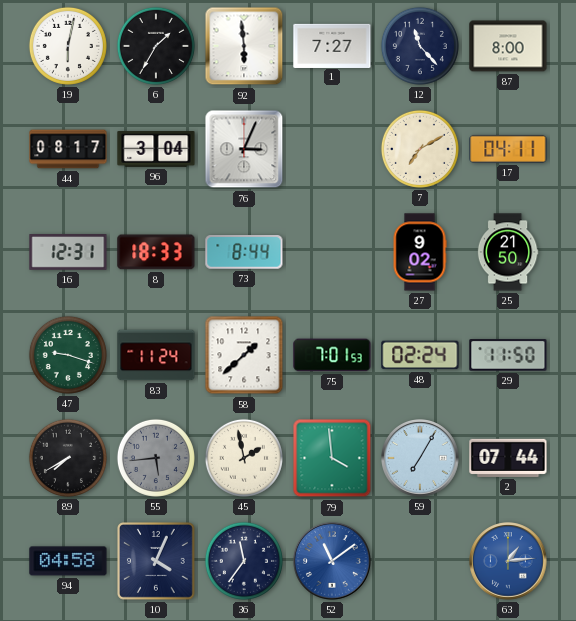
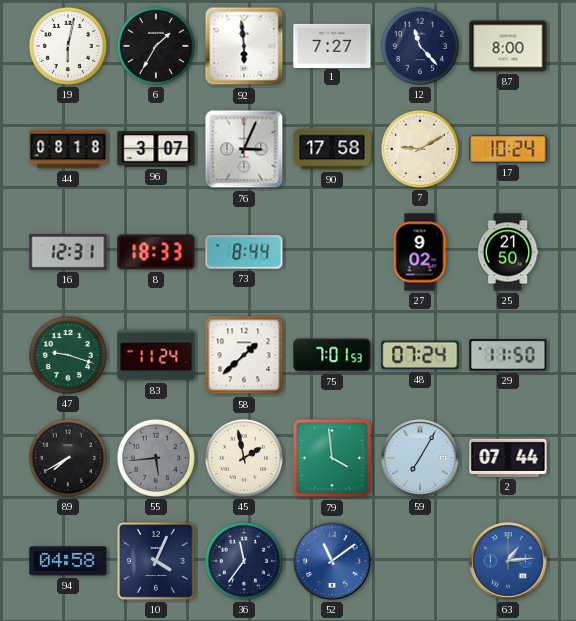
44: 08:17 -> 08:18
96: 3:04 -> 3:07
90: none -> 17:58
7: 7:10 -> 9:10
17: 04:11 -> 10:24
48: 02:24 -> 07:24
